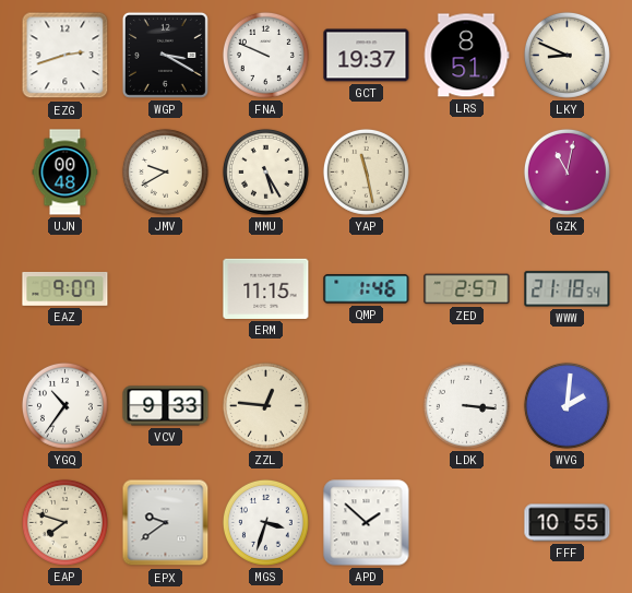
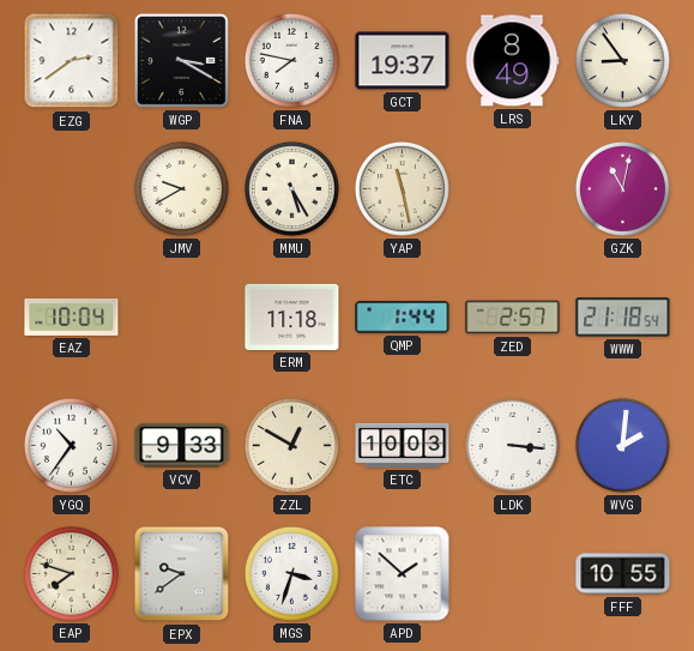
EZG: 2:42 -> 2:39
FNA: 9:49 -> 7:47
LRS: 8:51 -> 8:49
LKY: 8:49 -> 8:54
UJN: 00:48 -> none
EAZ: 9:07 -> 10:04
ERM: 11:15 -> 11:18
QMP: 1:46 -> 1:44
ZZL: 12:46 -> 12:50
ETC: none -> 10:03
